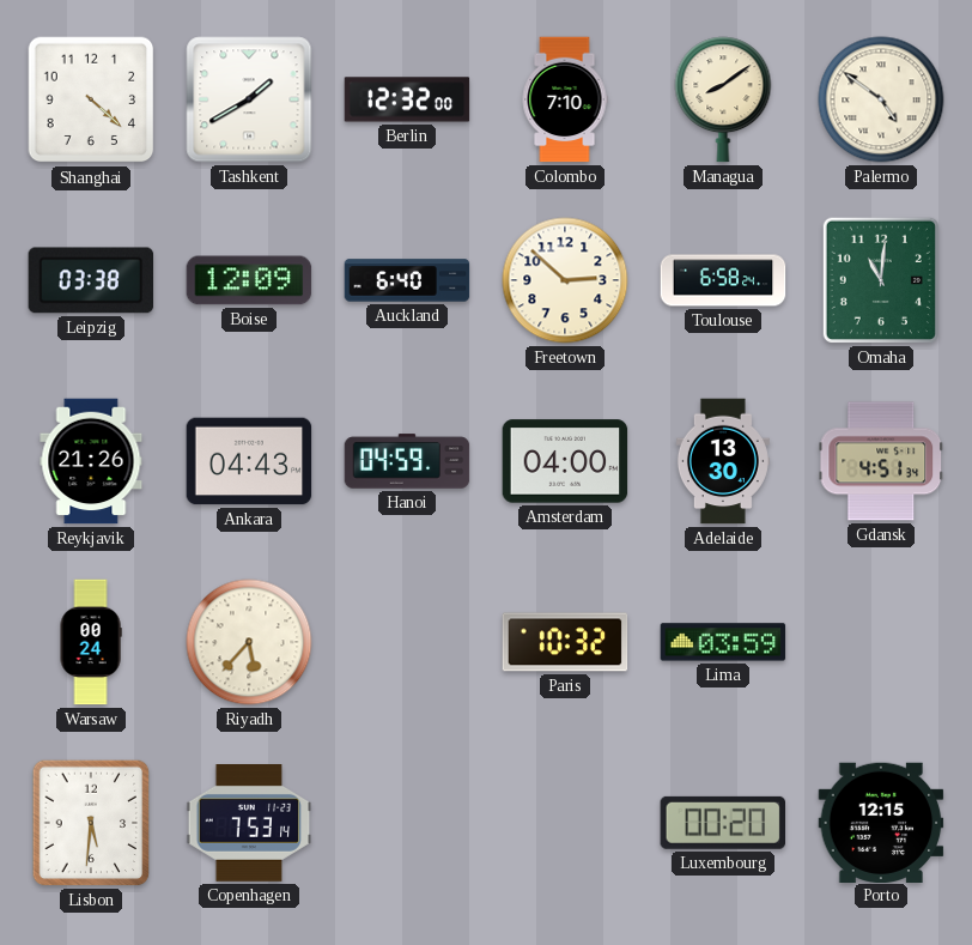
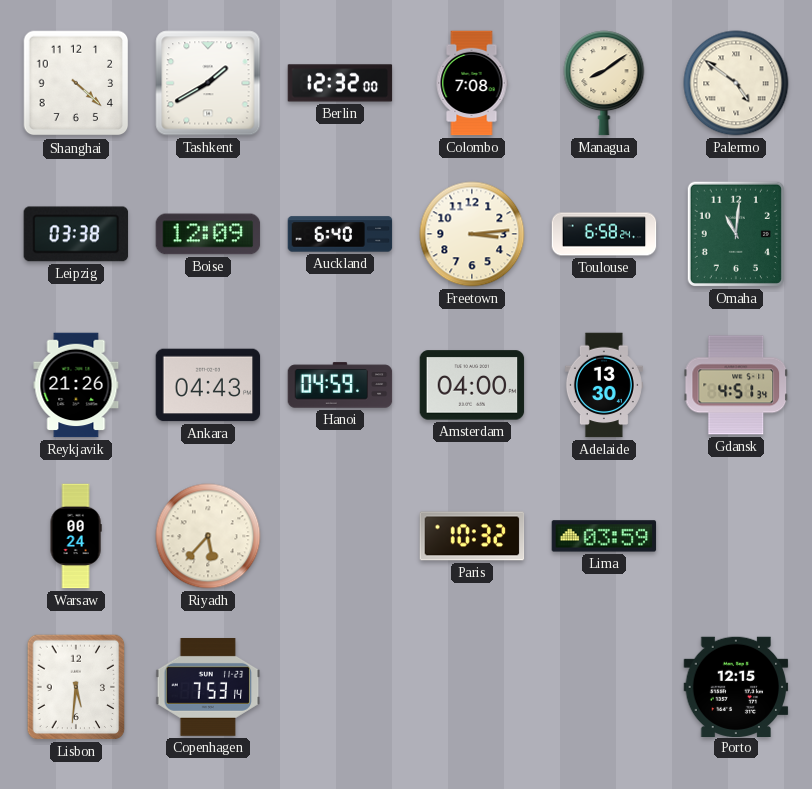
Colombo: 7:10 -> 7:08
Freetown: 2:52 -> 3:14
Luxembourg: 00:20 -> none
